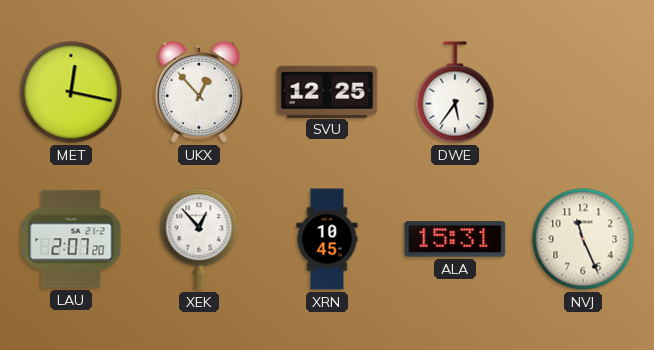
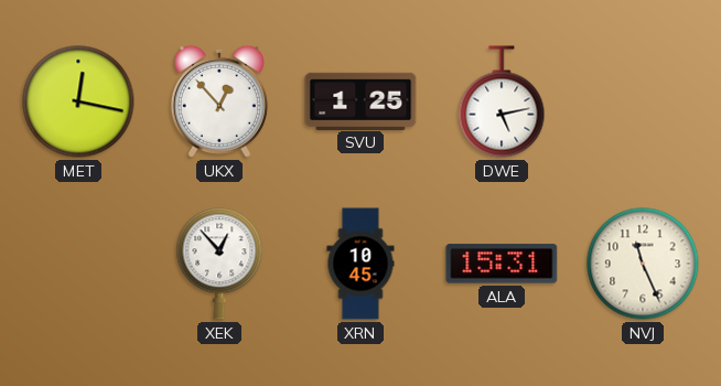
SVU: 12:25 -> 1:25
DWE: 5:36 -> 5:13
LAU: 2:07 -> none
